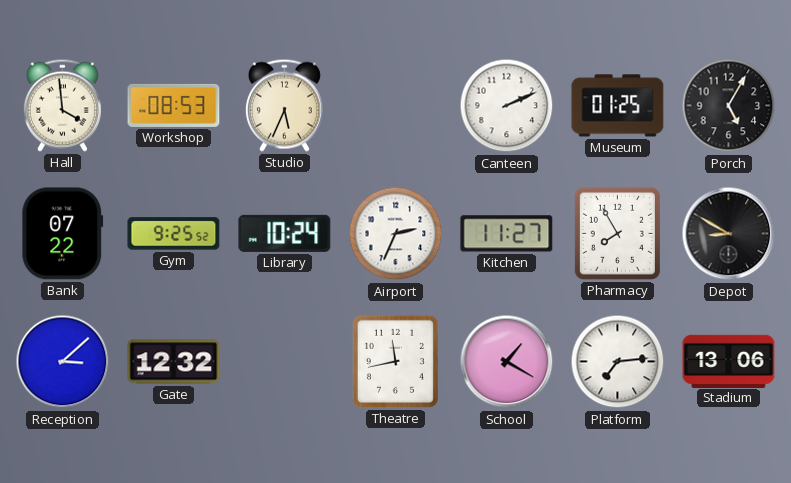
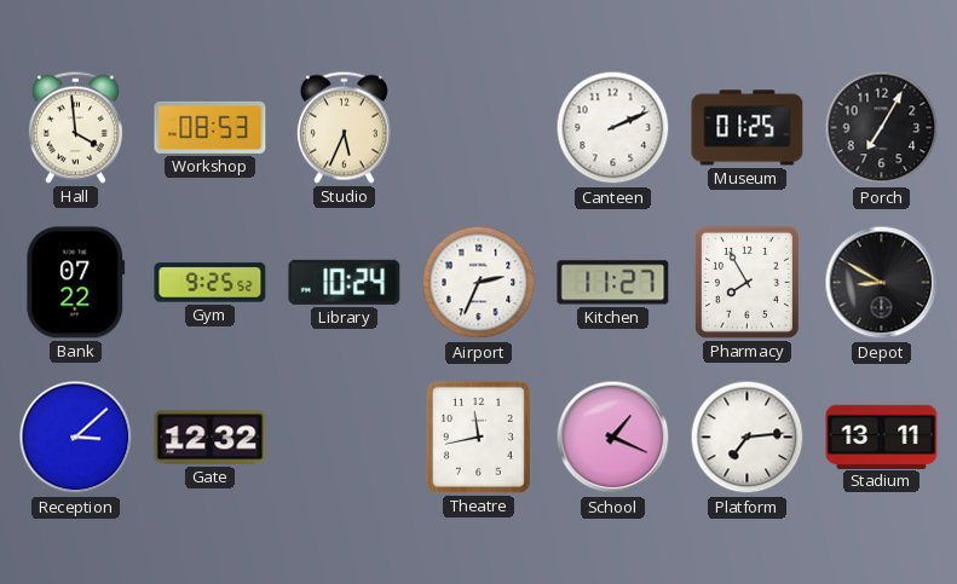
Porch: 5:05 -> 7:05
School: 1:20 -> 1:19
Stadium: 13:06 -> 13:11
